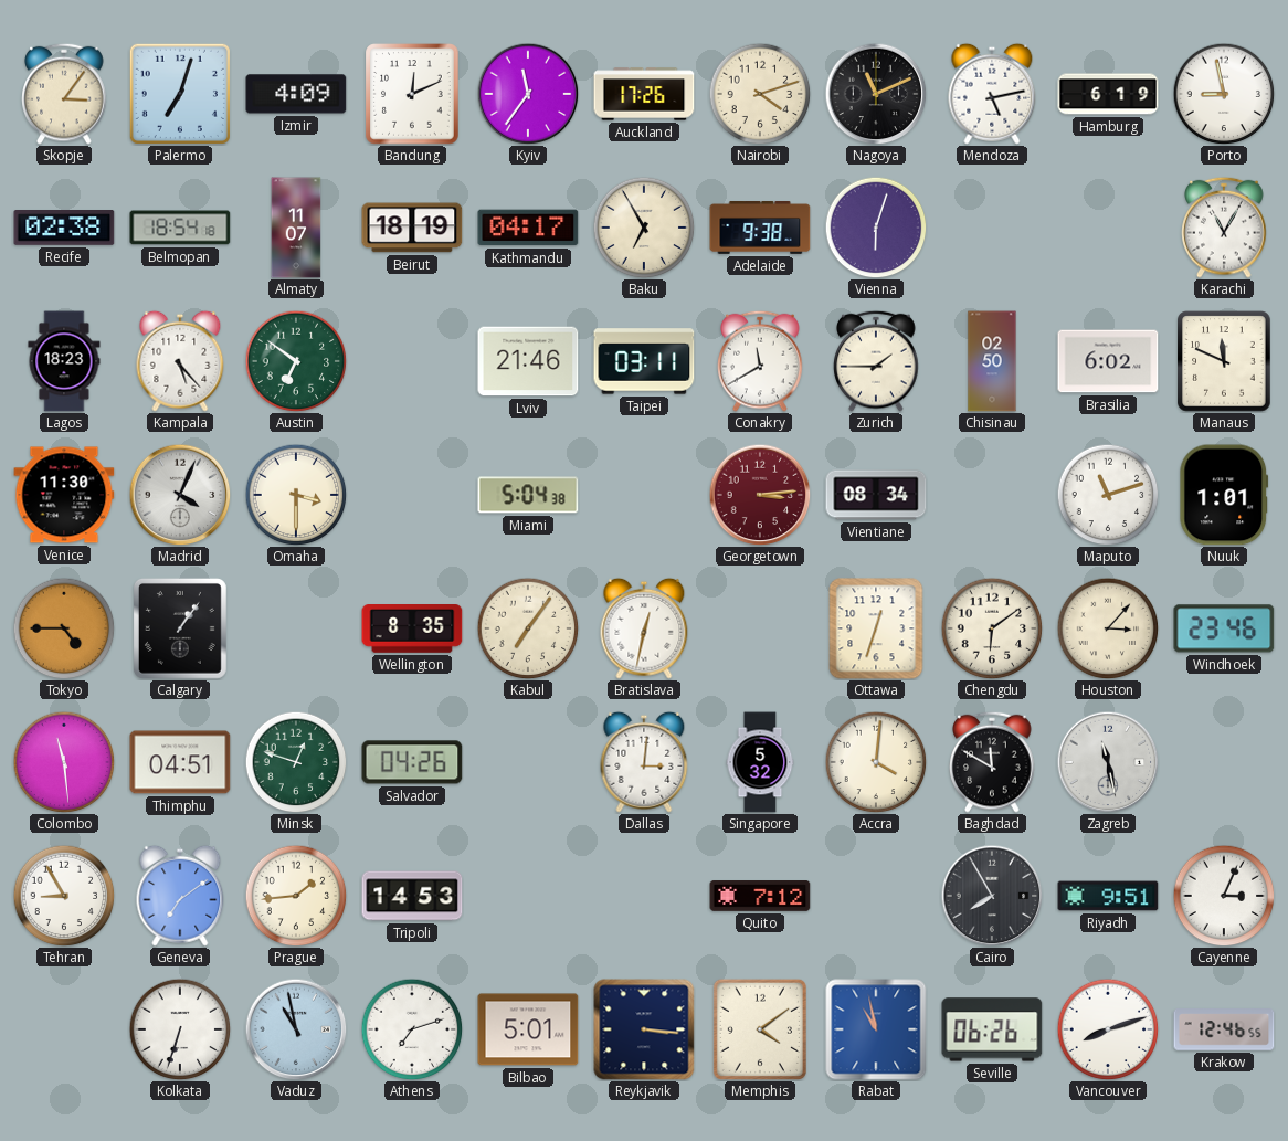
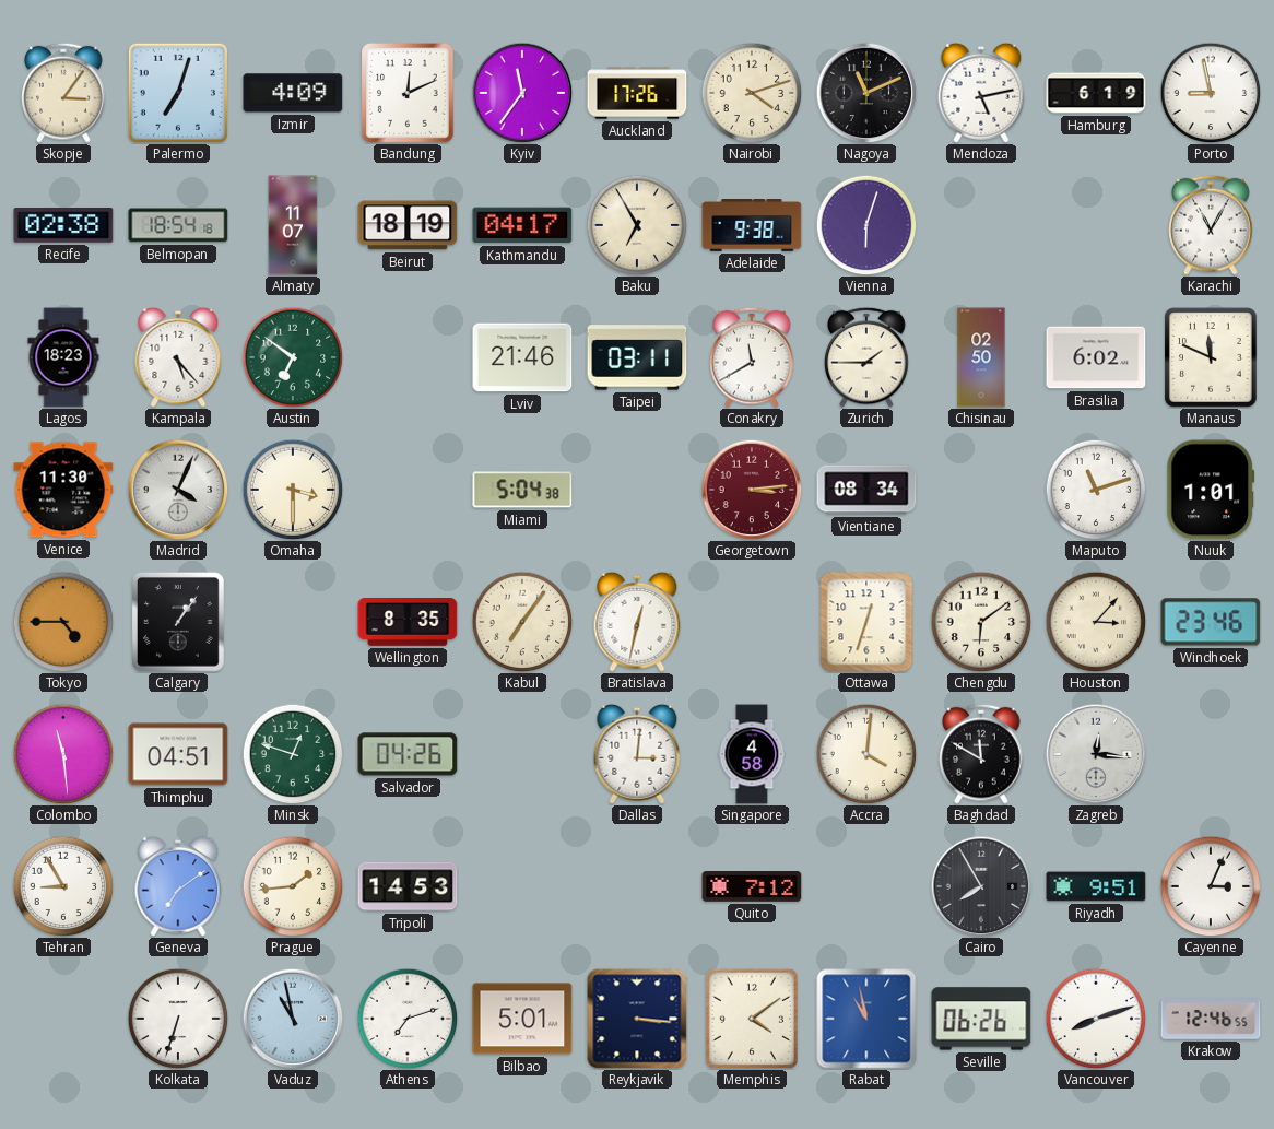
Singapore: 5:32 -> 4:58
Zagreb: 11:28 -> 12:16
